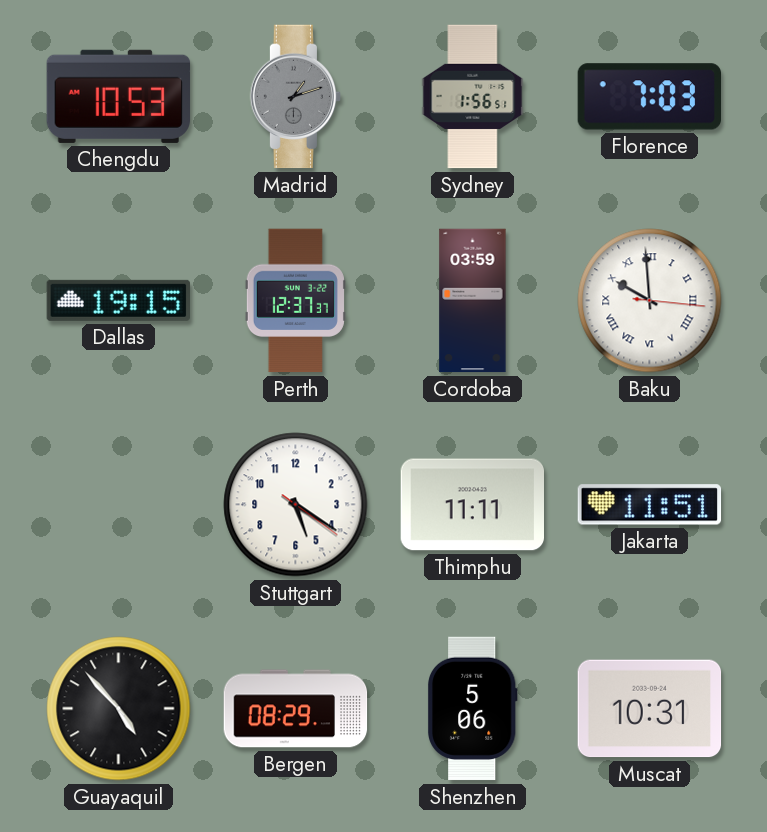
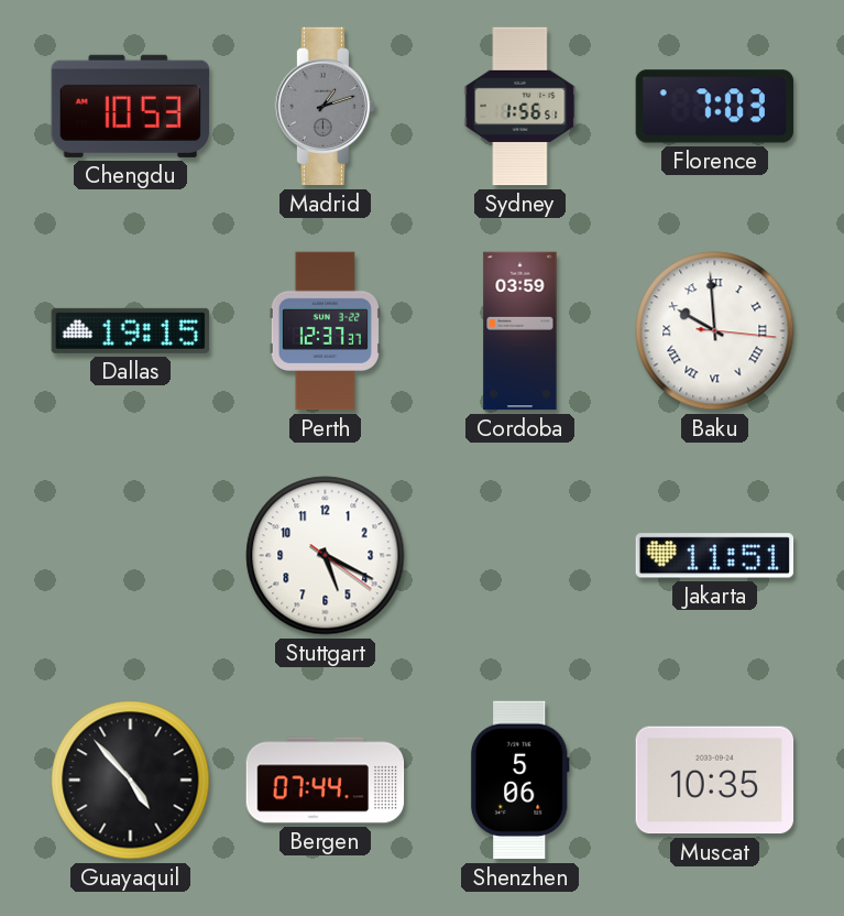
Stuttgart: 5:20 -> 5:19
Thimphu: 11:11 -> none
Bergen: 08:29 -> 07:44
Muscat: 10:31 -> 10:35
